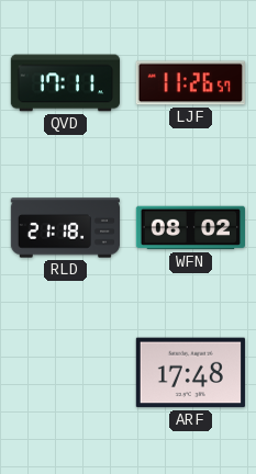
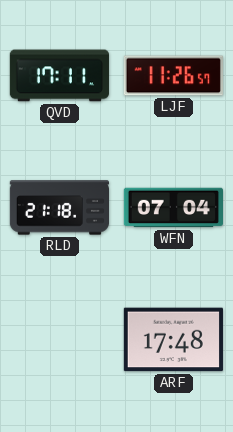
WFN: 08:02 -> 07:04
